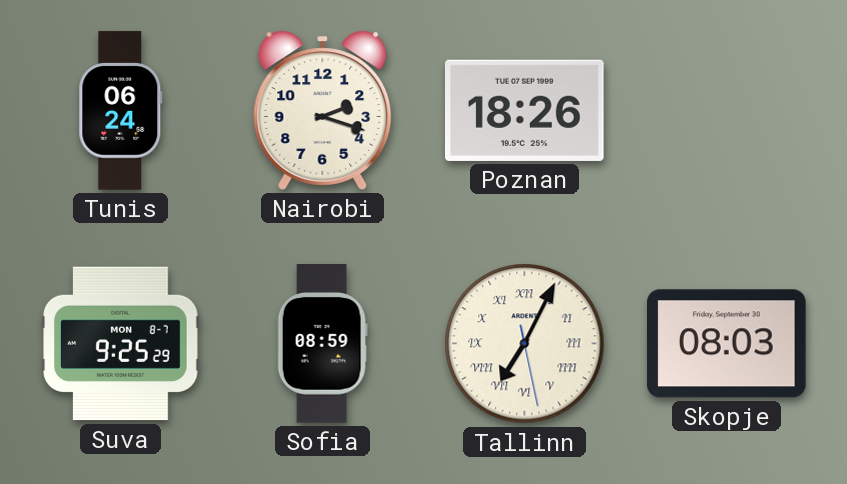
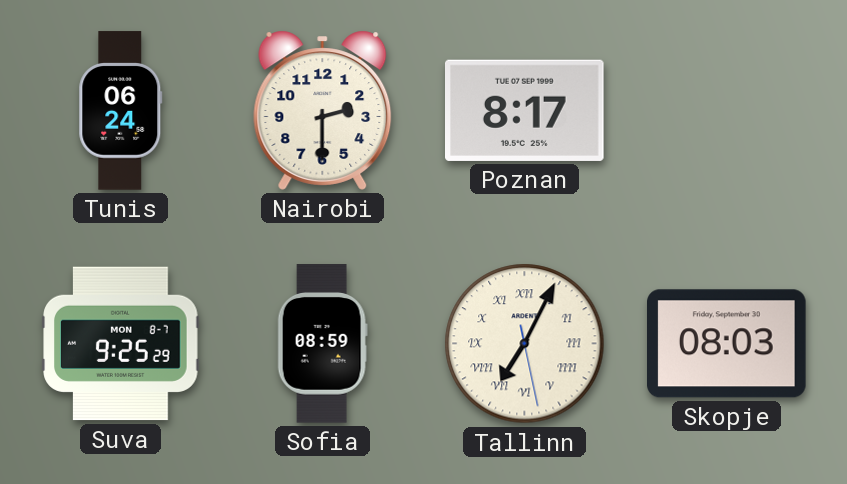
Nairobi: 2:18 -> 2:30
Poznan: 18:26 -> 8:17
